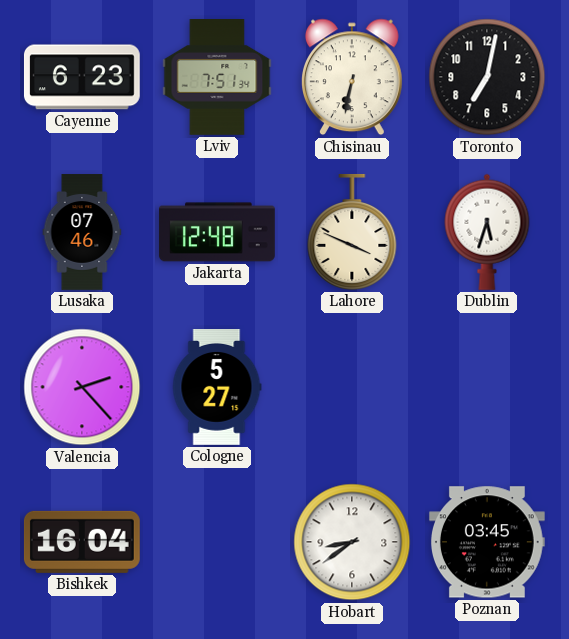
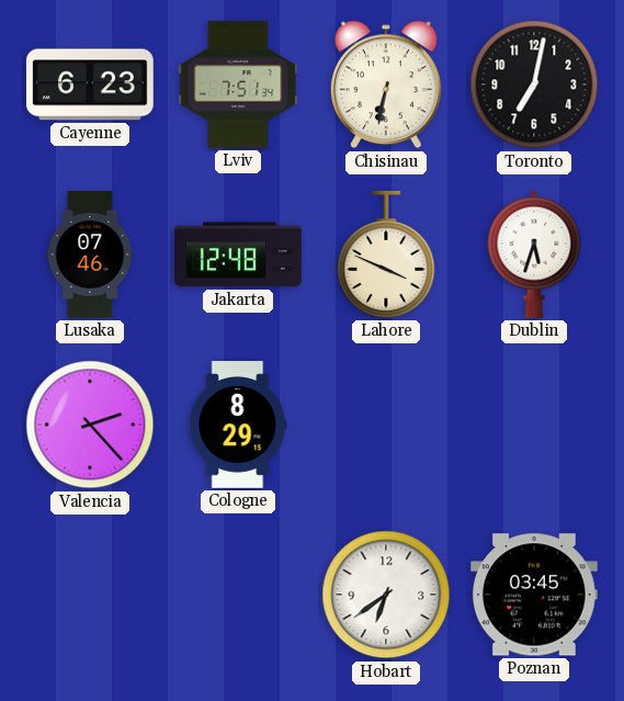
Cologne: 5:27 -> 8:29
Bishkek: 16:04 -> none
Hobart: 8:39 -> 6:39
